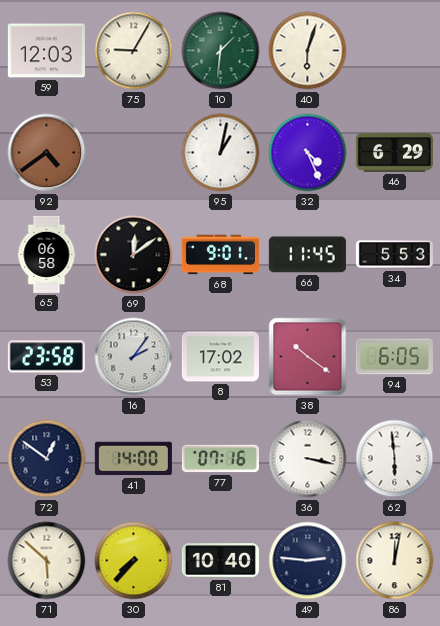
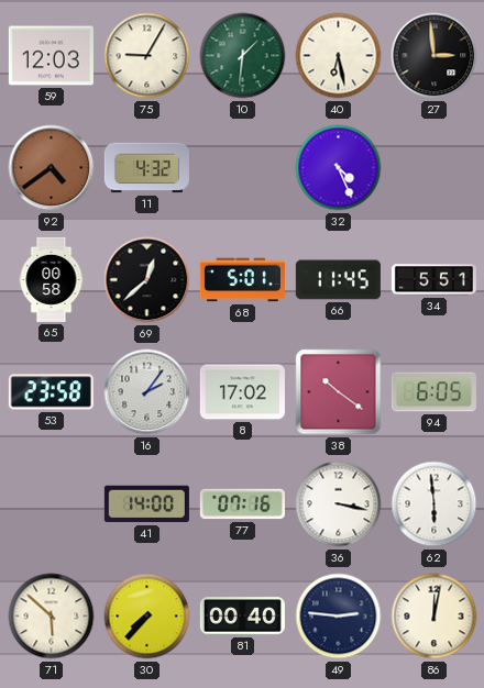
40: 6:03 -> 6:28
27: none -> 2:59
11: none -> 4:32
95: 1:02 -> none
46: 6:29 -> none
65: 06:58 -> 00:58
69: 12:09 -> 12:38
68: 9:01 -> 5:01
34: 5:53 -> 5:51
72: 12:51 -> none
81: 10:40 -> 00:40
